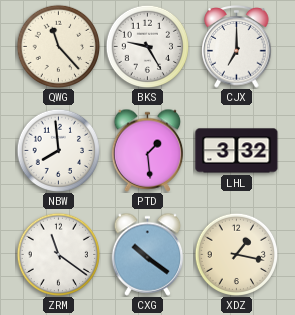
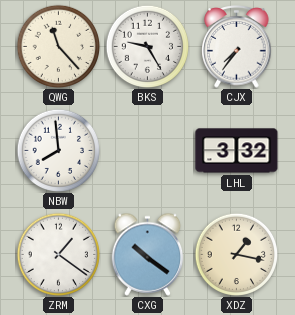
CJX: 7:00 -> 7:36
PTD: 1:29 -> none
ZRM: 11:21 -> 1:21
